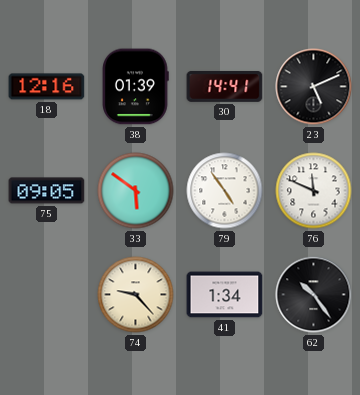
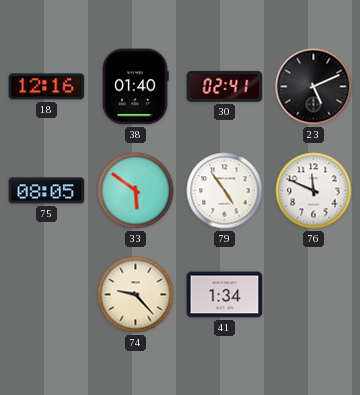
38: 01:39 -> 01:40
30: 14:41 -> 02:41
75: 09:05 -> 08:05
62: 10:24 -> none
